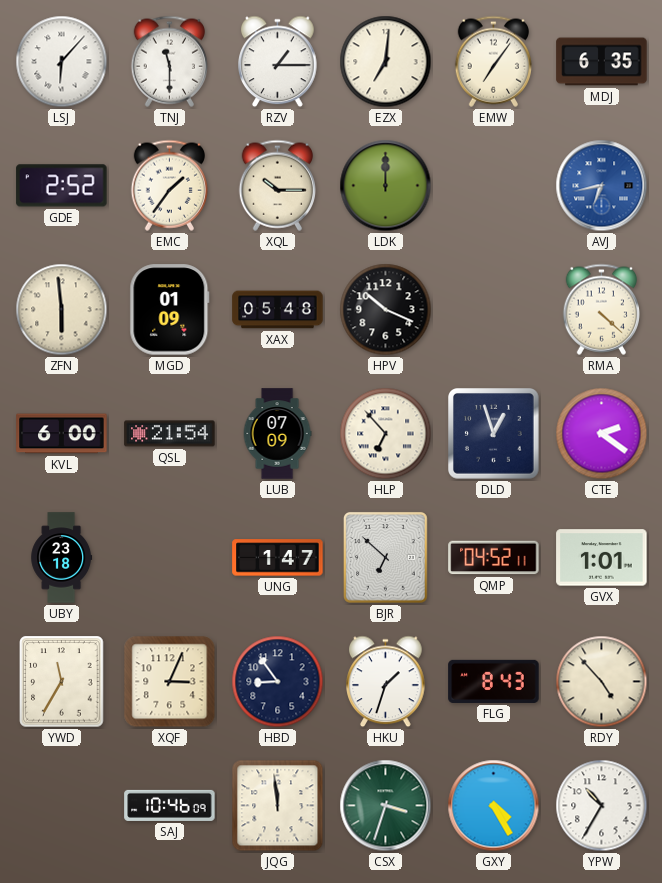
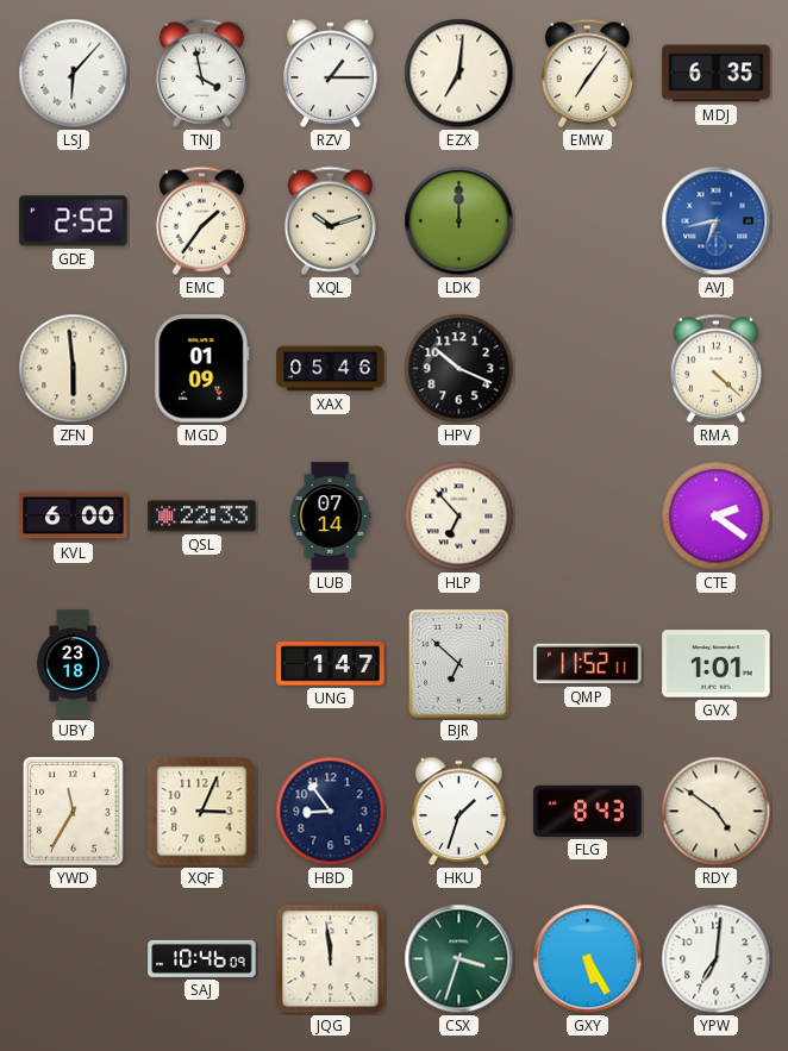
TNJ: 11:30 -> 3:58
XQL: 10:15 -> 10:12
XAX: 05:48 -> 05:46
QSL: 21:54 -> 22:33
LUB: 07:09 -> 07:14
DLD: 12:57 -> none
QMP: 04:52 -> 11:52
RDY: 4:53 -> 4:51
GXY: 4:25 -> 5:25
YPW: 10:35 -> 7:01
